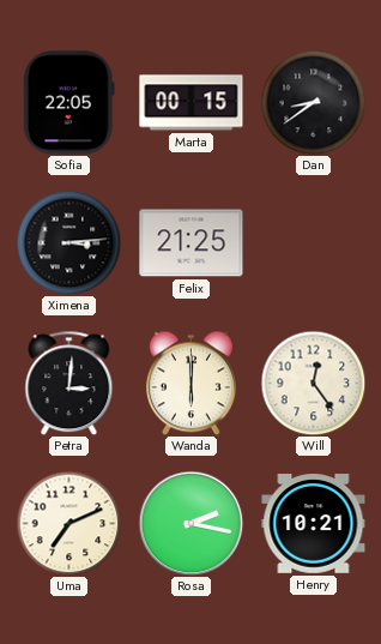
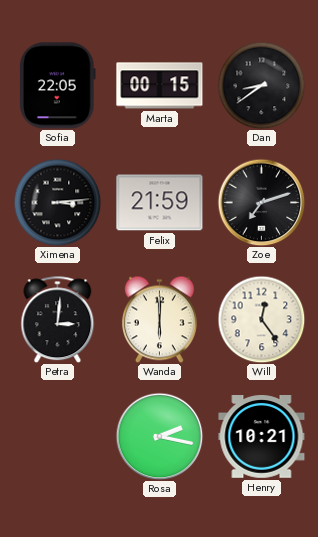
Felix: 21:25 -> 21:59
Zoe: none -> 7:12
Uma: 7:11 -> none
